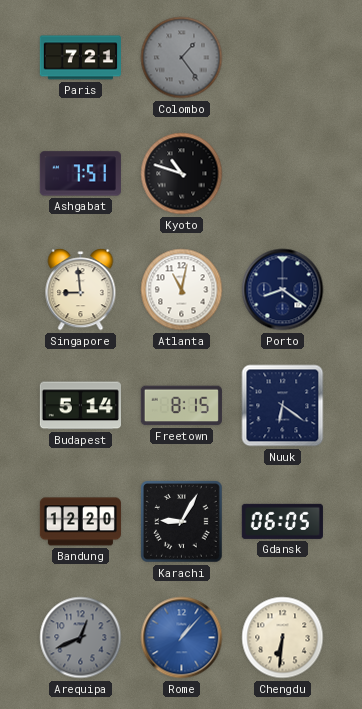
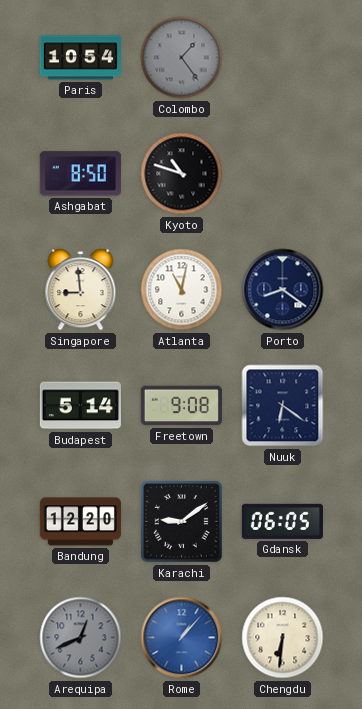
Paris: 7:21 -> 10:54
Ashgabat: 7:51 -> 8:50
Freetown: 8:15 -> 9:08
Karachi: 9:05 -> 9:09
